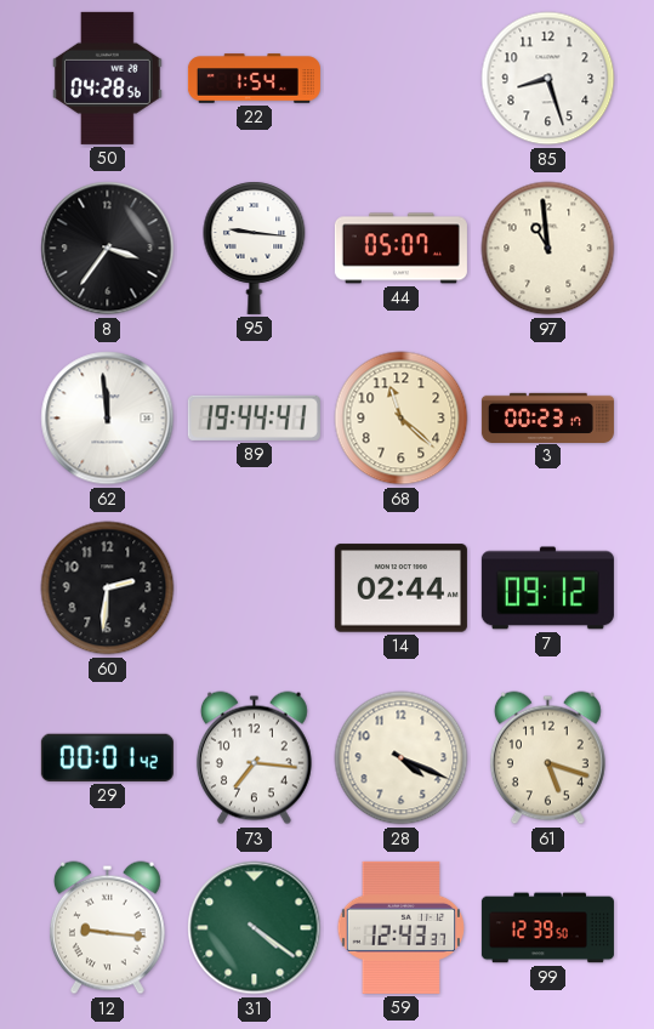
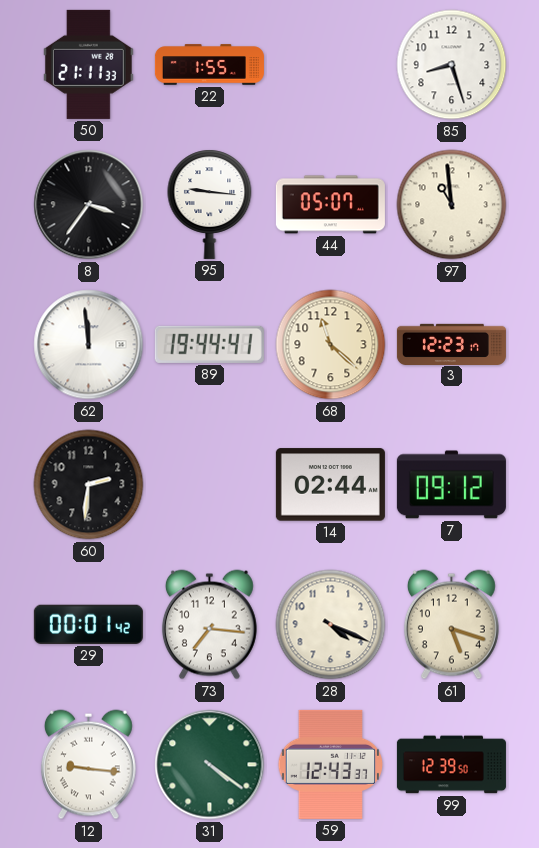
50: 04:28 -> 21:11
22: 1:54 -> 1:55
3: 00:23 -> 12:23
